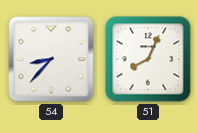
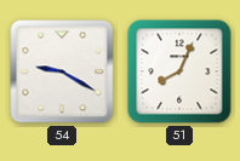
54: 8:37 -> 9:20
